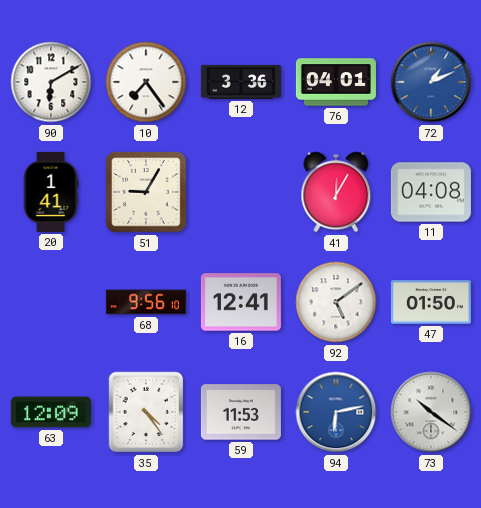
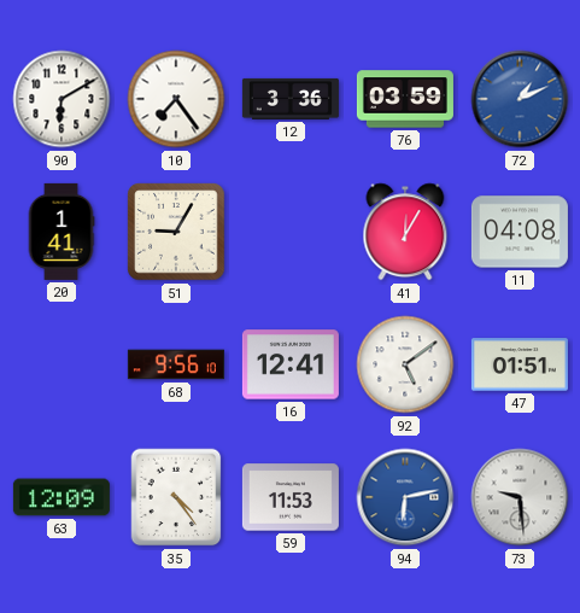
76: 04:01 -> 03:59
47: 01:50 -> 01:51
73: 10:21 -> 9:29
